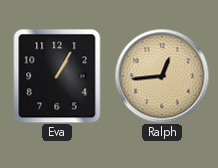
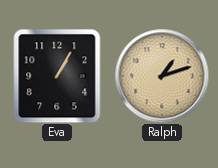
Ralph: 12:44 -> 1:12
